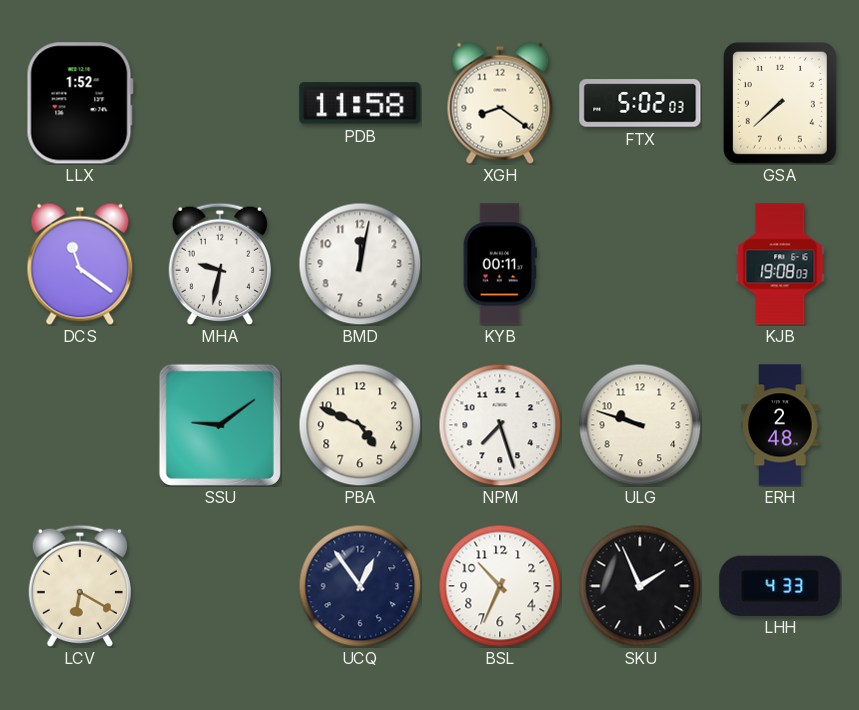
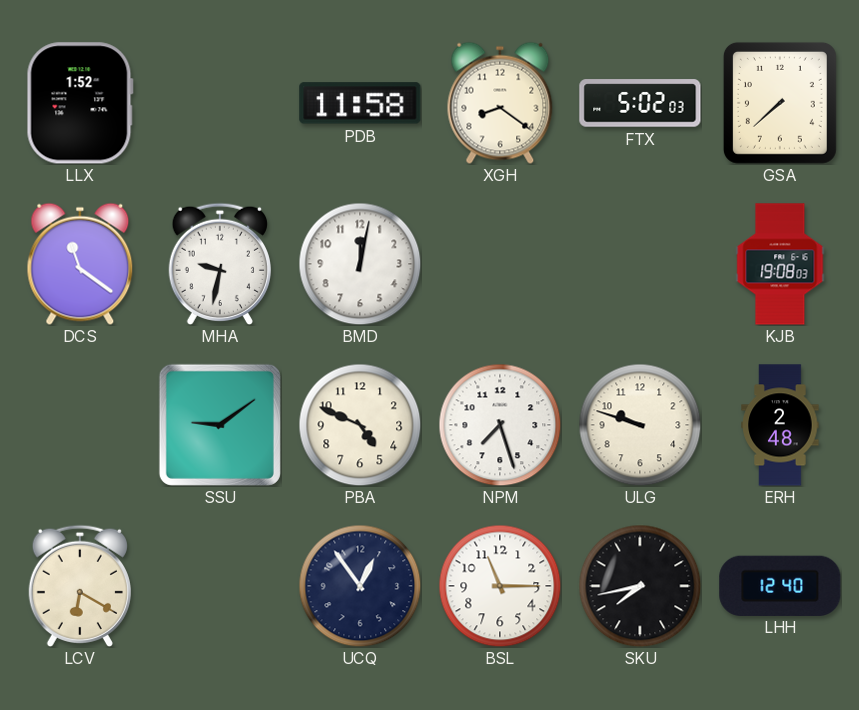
KYB: 00:11 -> none
BSL: 10:34 -> 11:15
SKU: 1:56 -> 7:43
LHH: 4:33 -> 12:40
